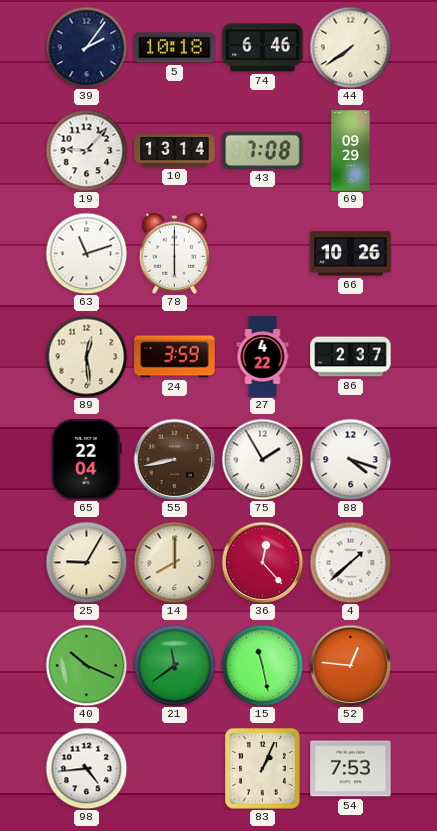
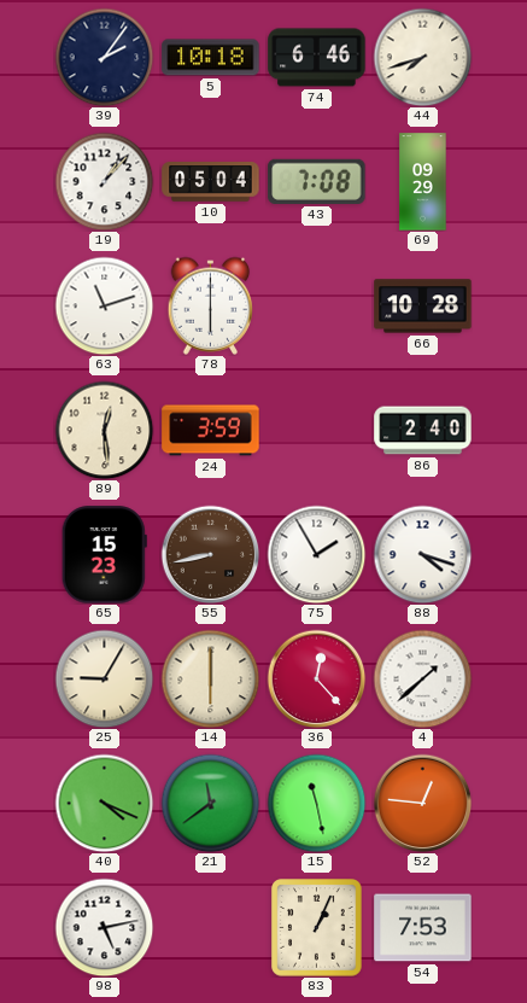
44: 7:39 -> 7:42
19: 9:07 -> 1:07
10: 13:14 -> 05:04
66: 10:26 -> 10:28
27: 4:22 -> none
86: 2:37 -> 2:40
65: 22:04 -> 15:23
14: 8:00 -> 6:00
40: 10:19 -> 4:19
98: 4:44 -> 5:13
